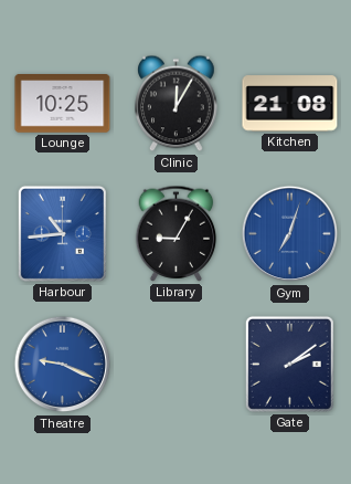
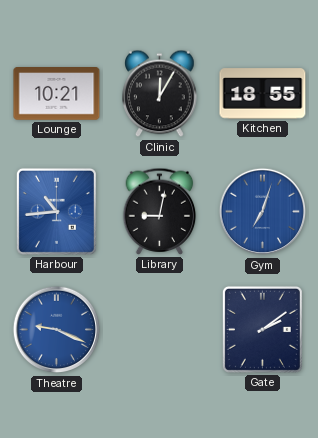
Lounge: 10:25 -> 10:21
Kitchen: 21:08 -> 18:55
Library: 9:05 -> 9:02
